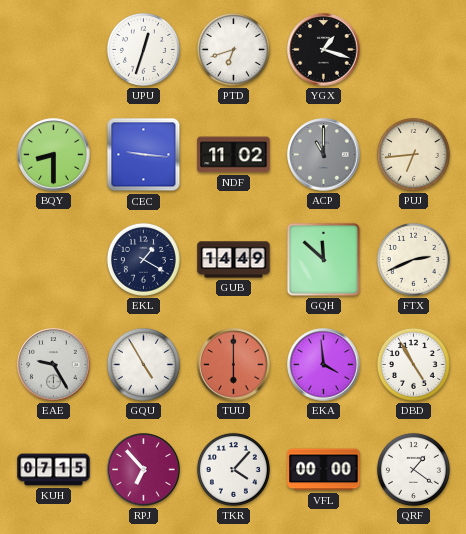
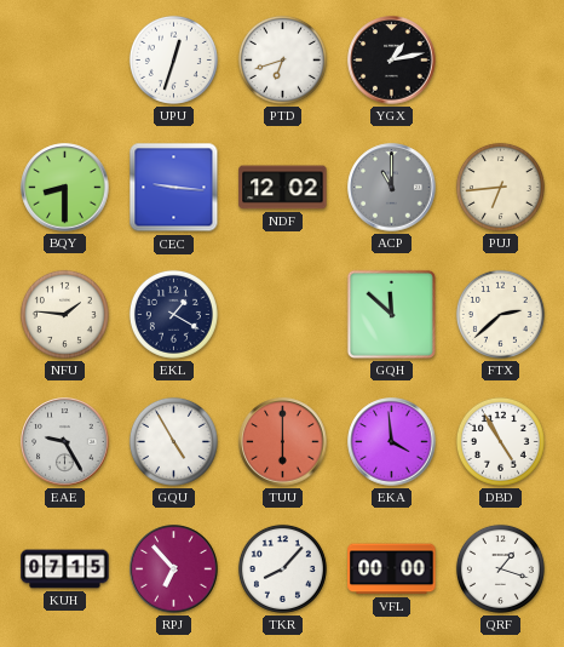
YGX: 1:18 -> 1:13
NDF: 11:02 -> 12:02
NFU: none -> 1:46
GUB: 14:49 -> none
FTX: 2:41 -> 2:38
TKR: 4:07 -> 8:07
QRF: 1:21 -> 1:18
